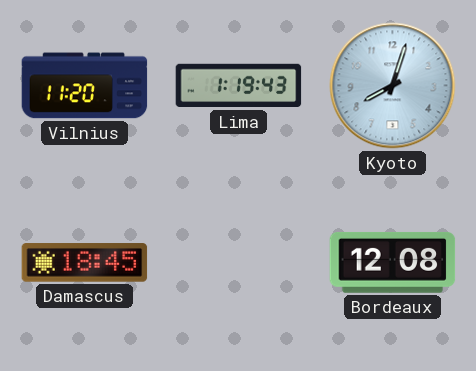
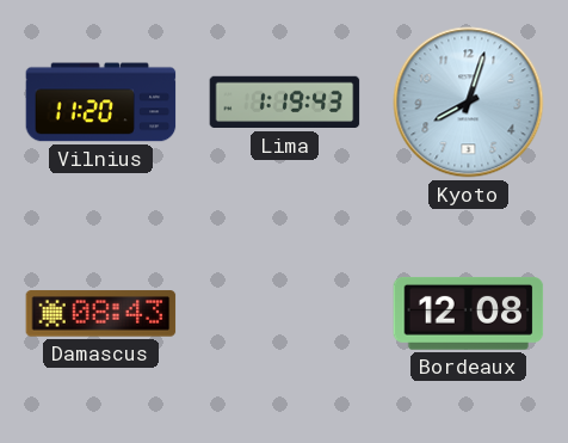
Damascus: 18:45 -> 08:43
